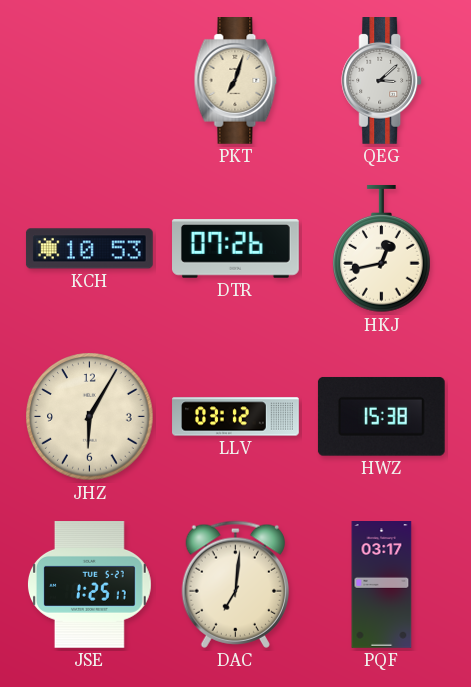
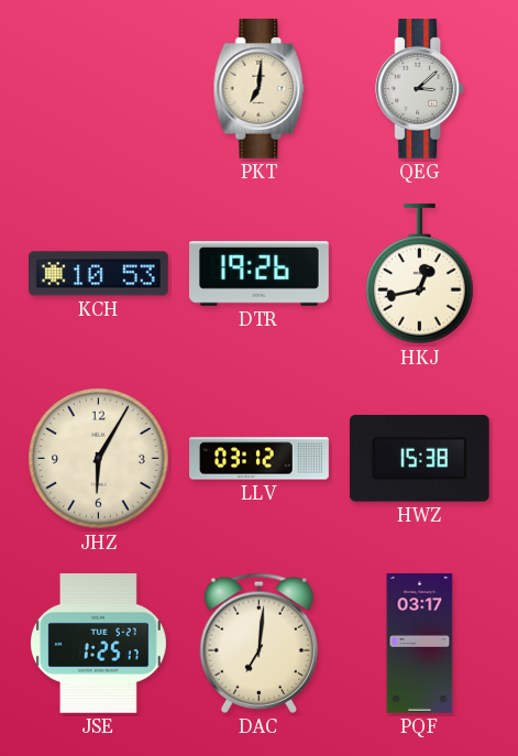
PKT: 7:03 -> 7:01
DTR: 07:26 -> 19:26
